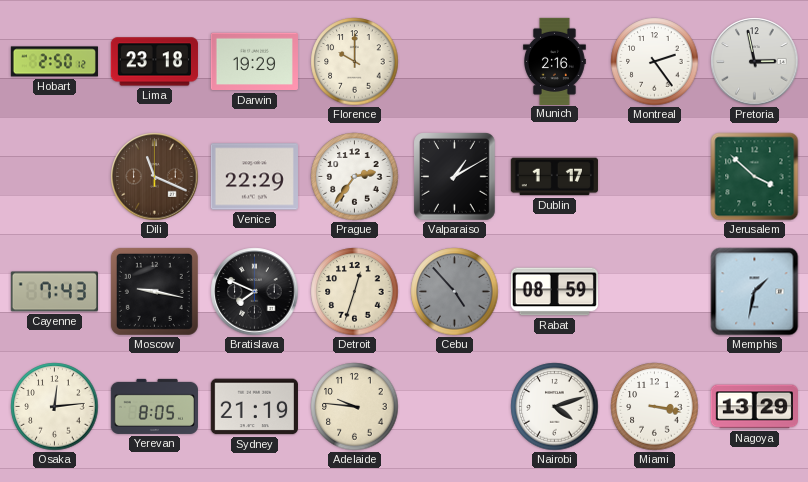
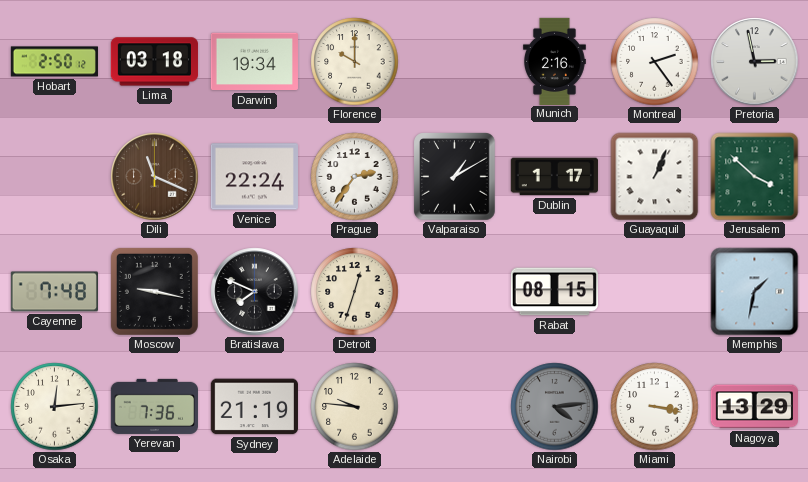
Lima: 23:18 -> 03:18
Darwin: 19:29 -> 19:34
Venice: 22:29 -> 22:24
Guayaquil: none -> 1:04
Cayenne: 7:43 -> 7:48
Cebu: 4:53 -> none
Rabat: 08:59 -> 08:15
Yerevan: 8:05 -> 7:36
Nairobi: 4:12 -> 4:14
Nairobi dial: white -> grey
